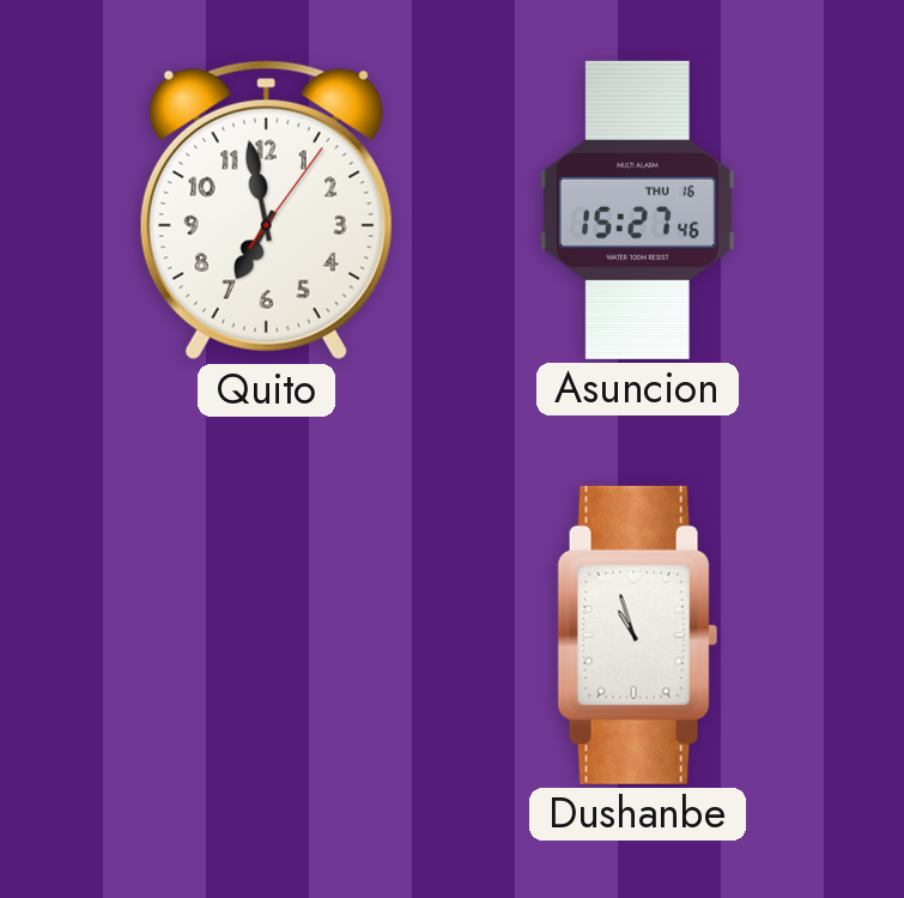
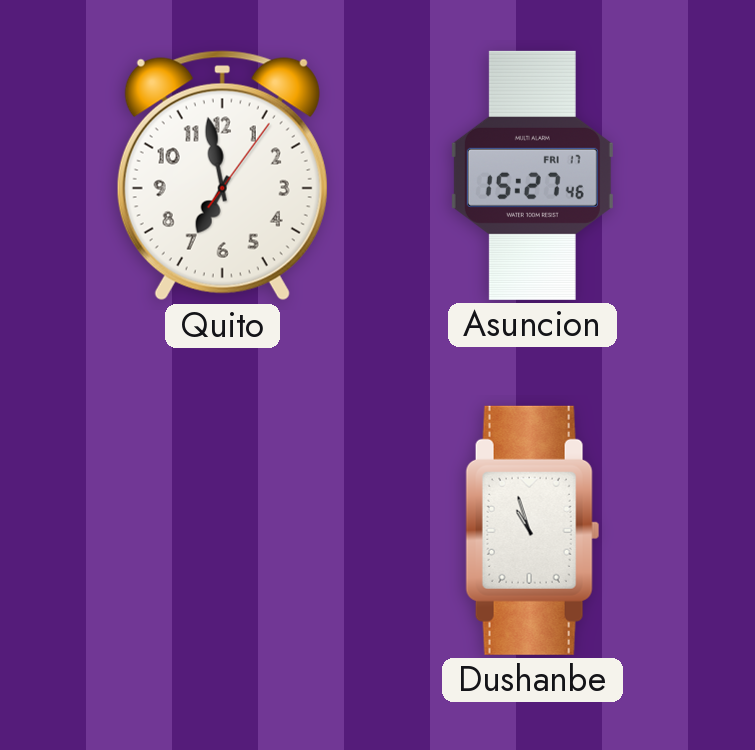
Asuncion date: THU 16 -> FRI 17
